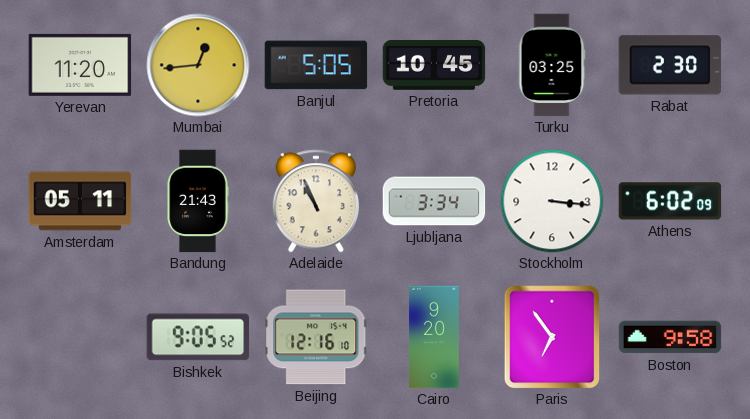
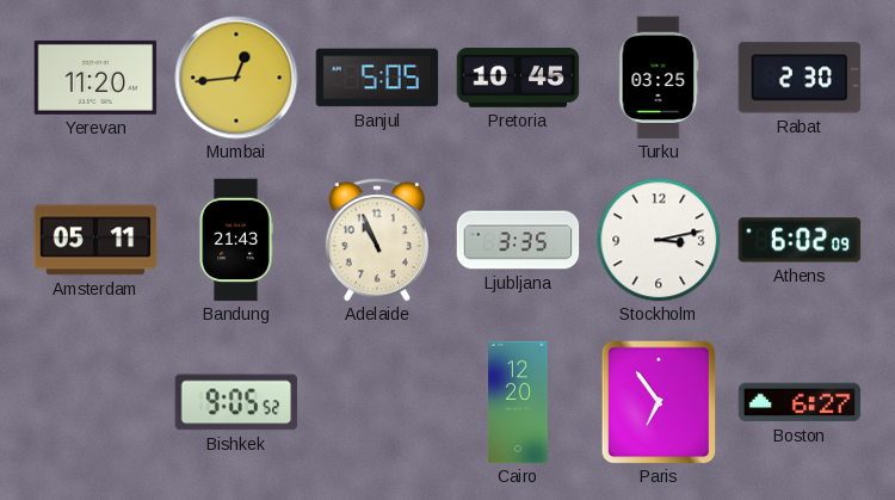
Ljubljana: 3:34 -> 3:35
Stockholm: 3:16 -> 3:13
Beijing: 12:16 -> none
Cairo: 9:20 -> 12:20
Boston: 9:58 -> 6:27
